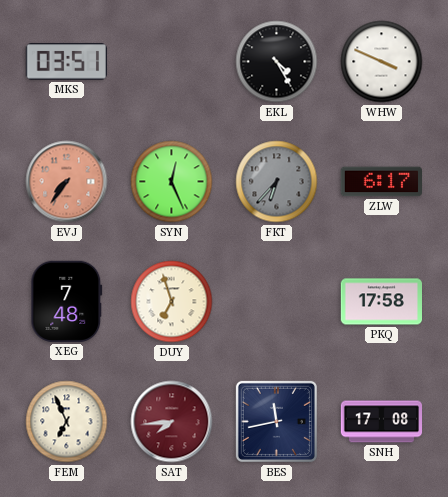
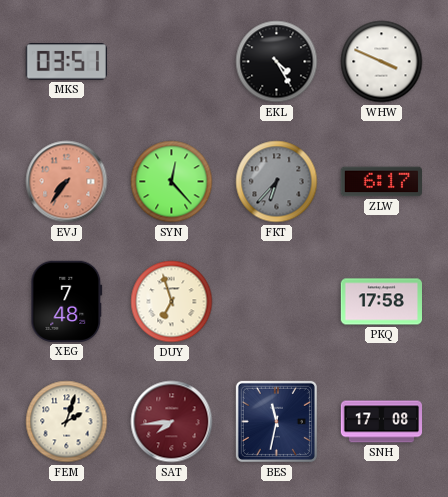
SYN: 12:26 -> 12:23
FEM: 6:56 -> 2:03
BES: 11:43 -> 11:32
